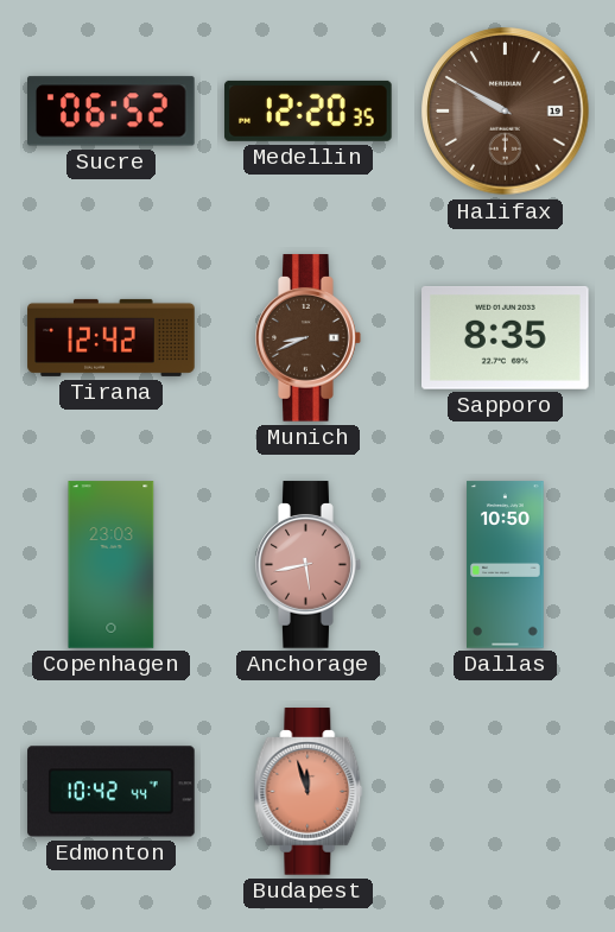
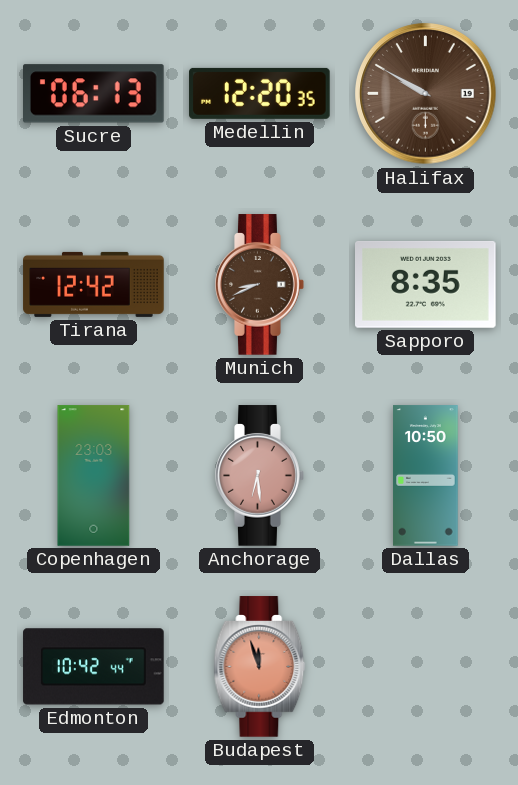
Sucre: 06:52 -> 06:13
Anchorage: 5:43 -> 6:29
